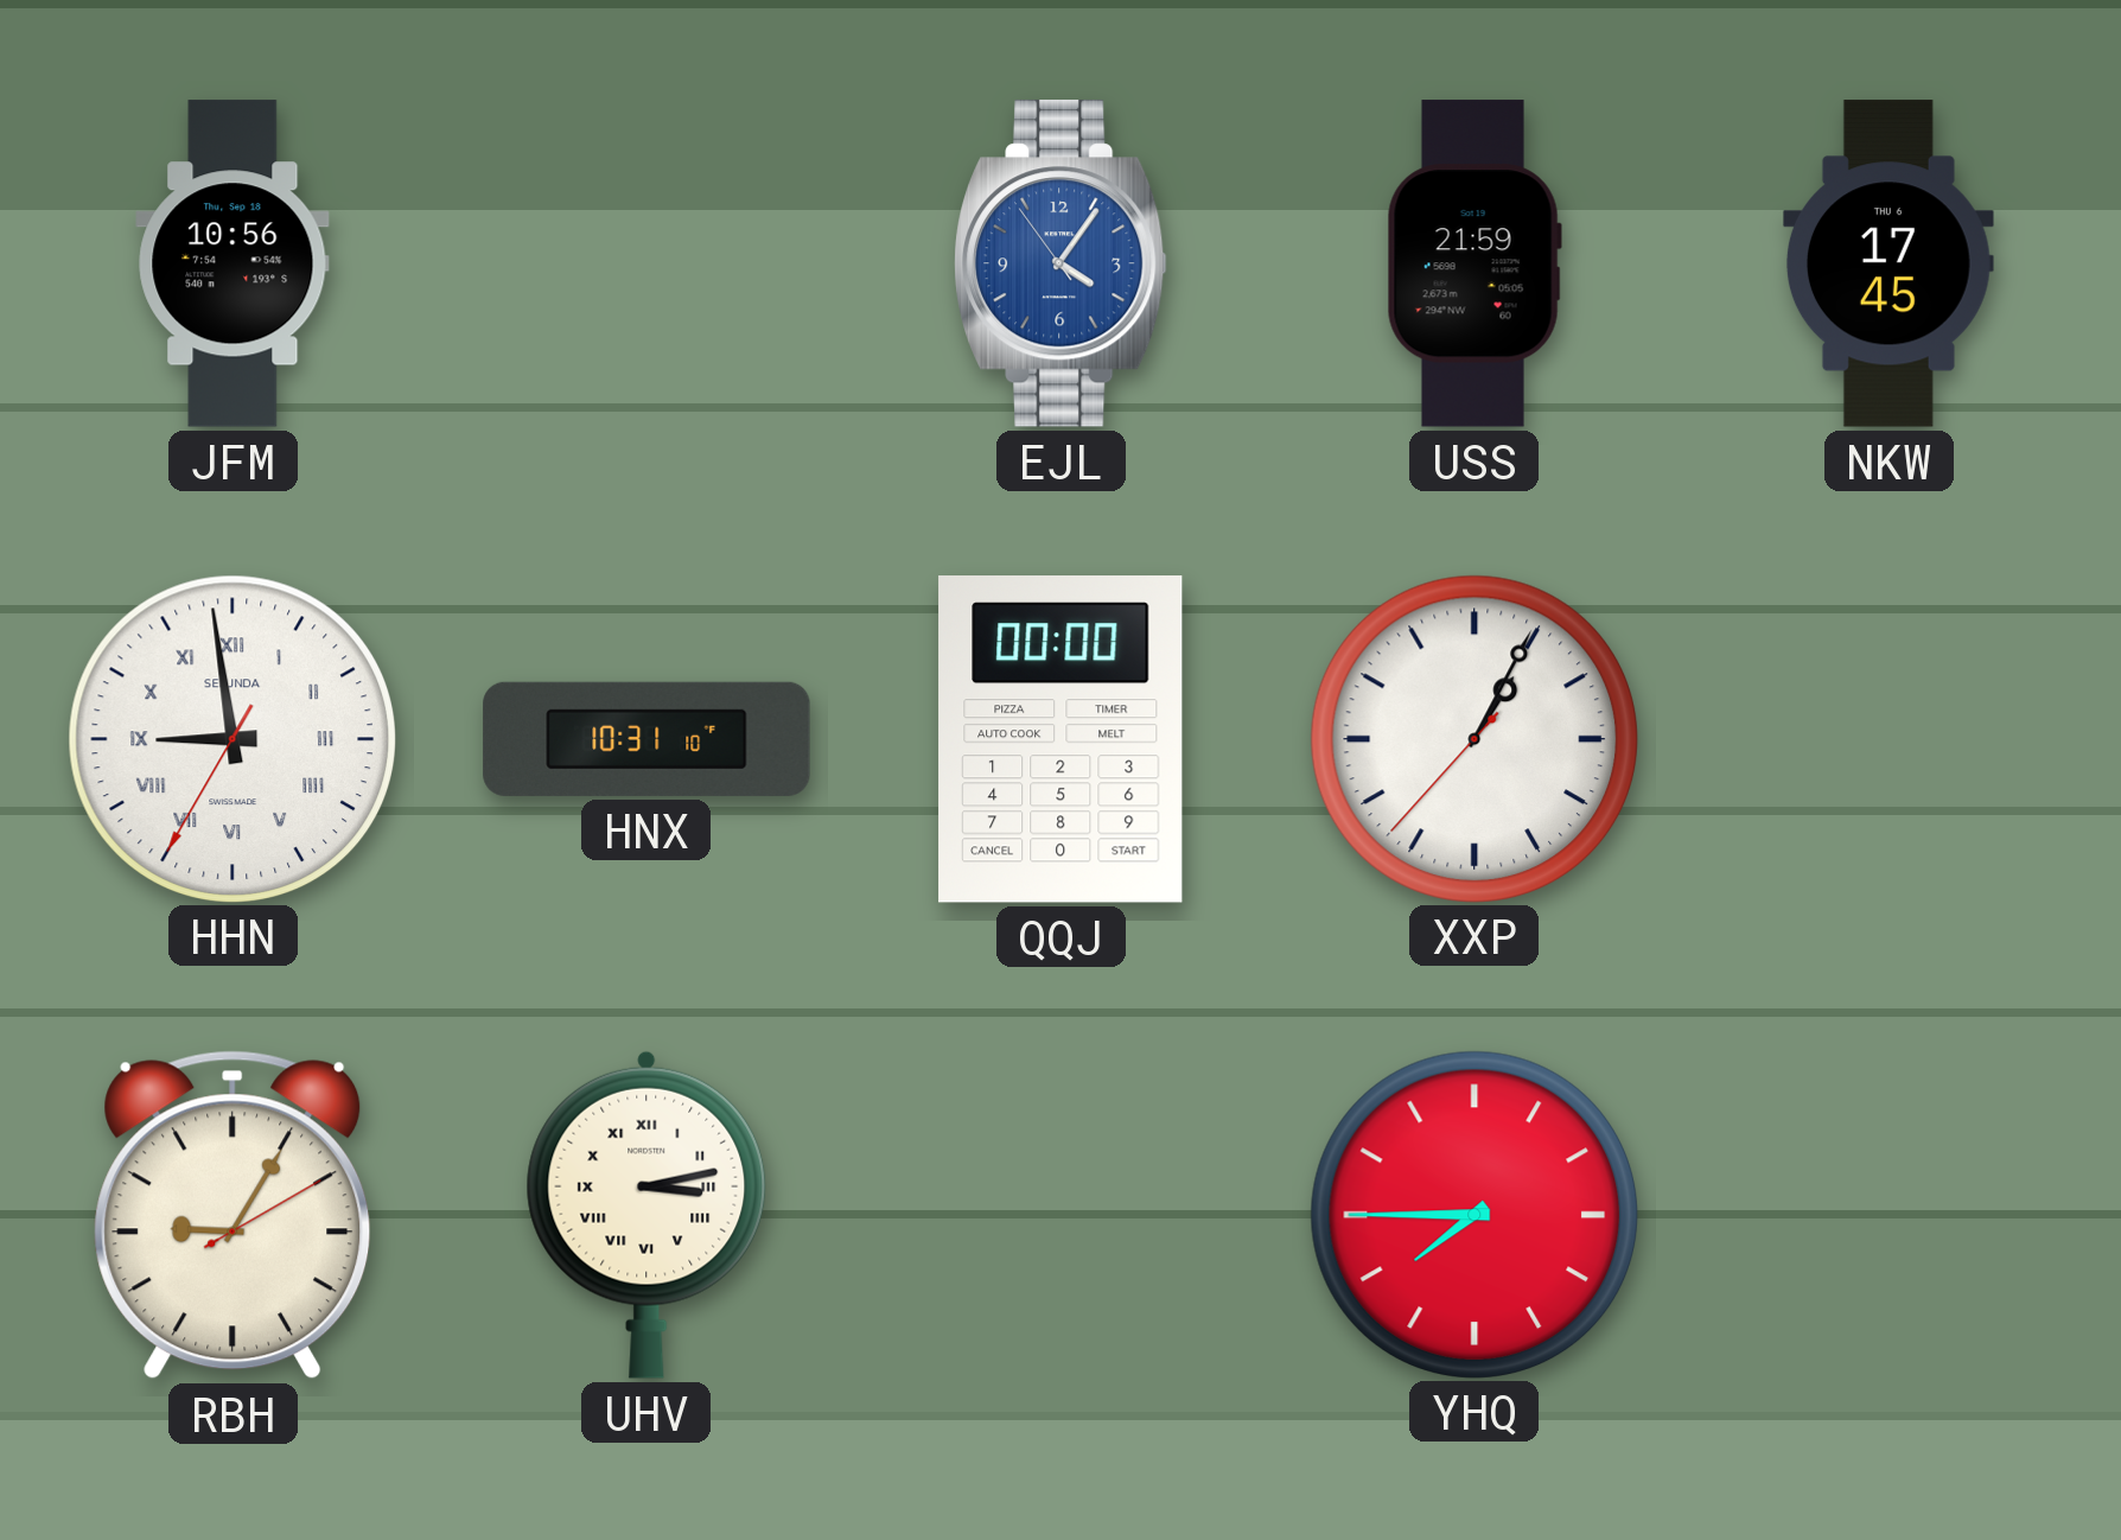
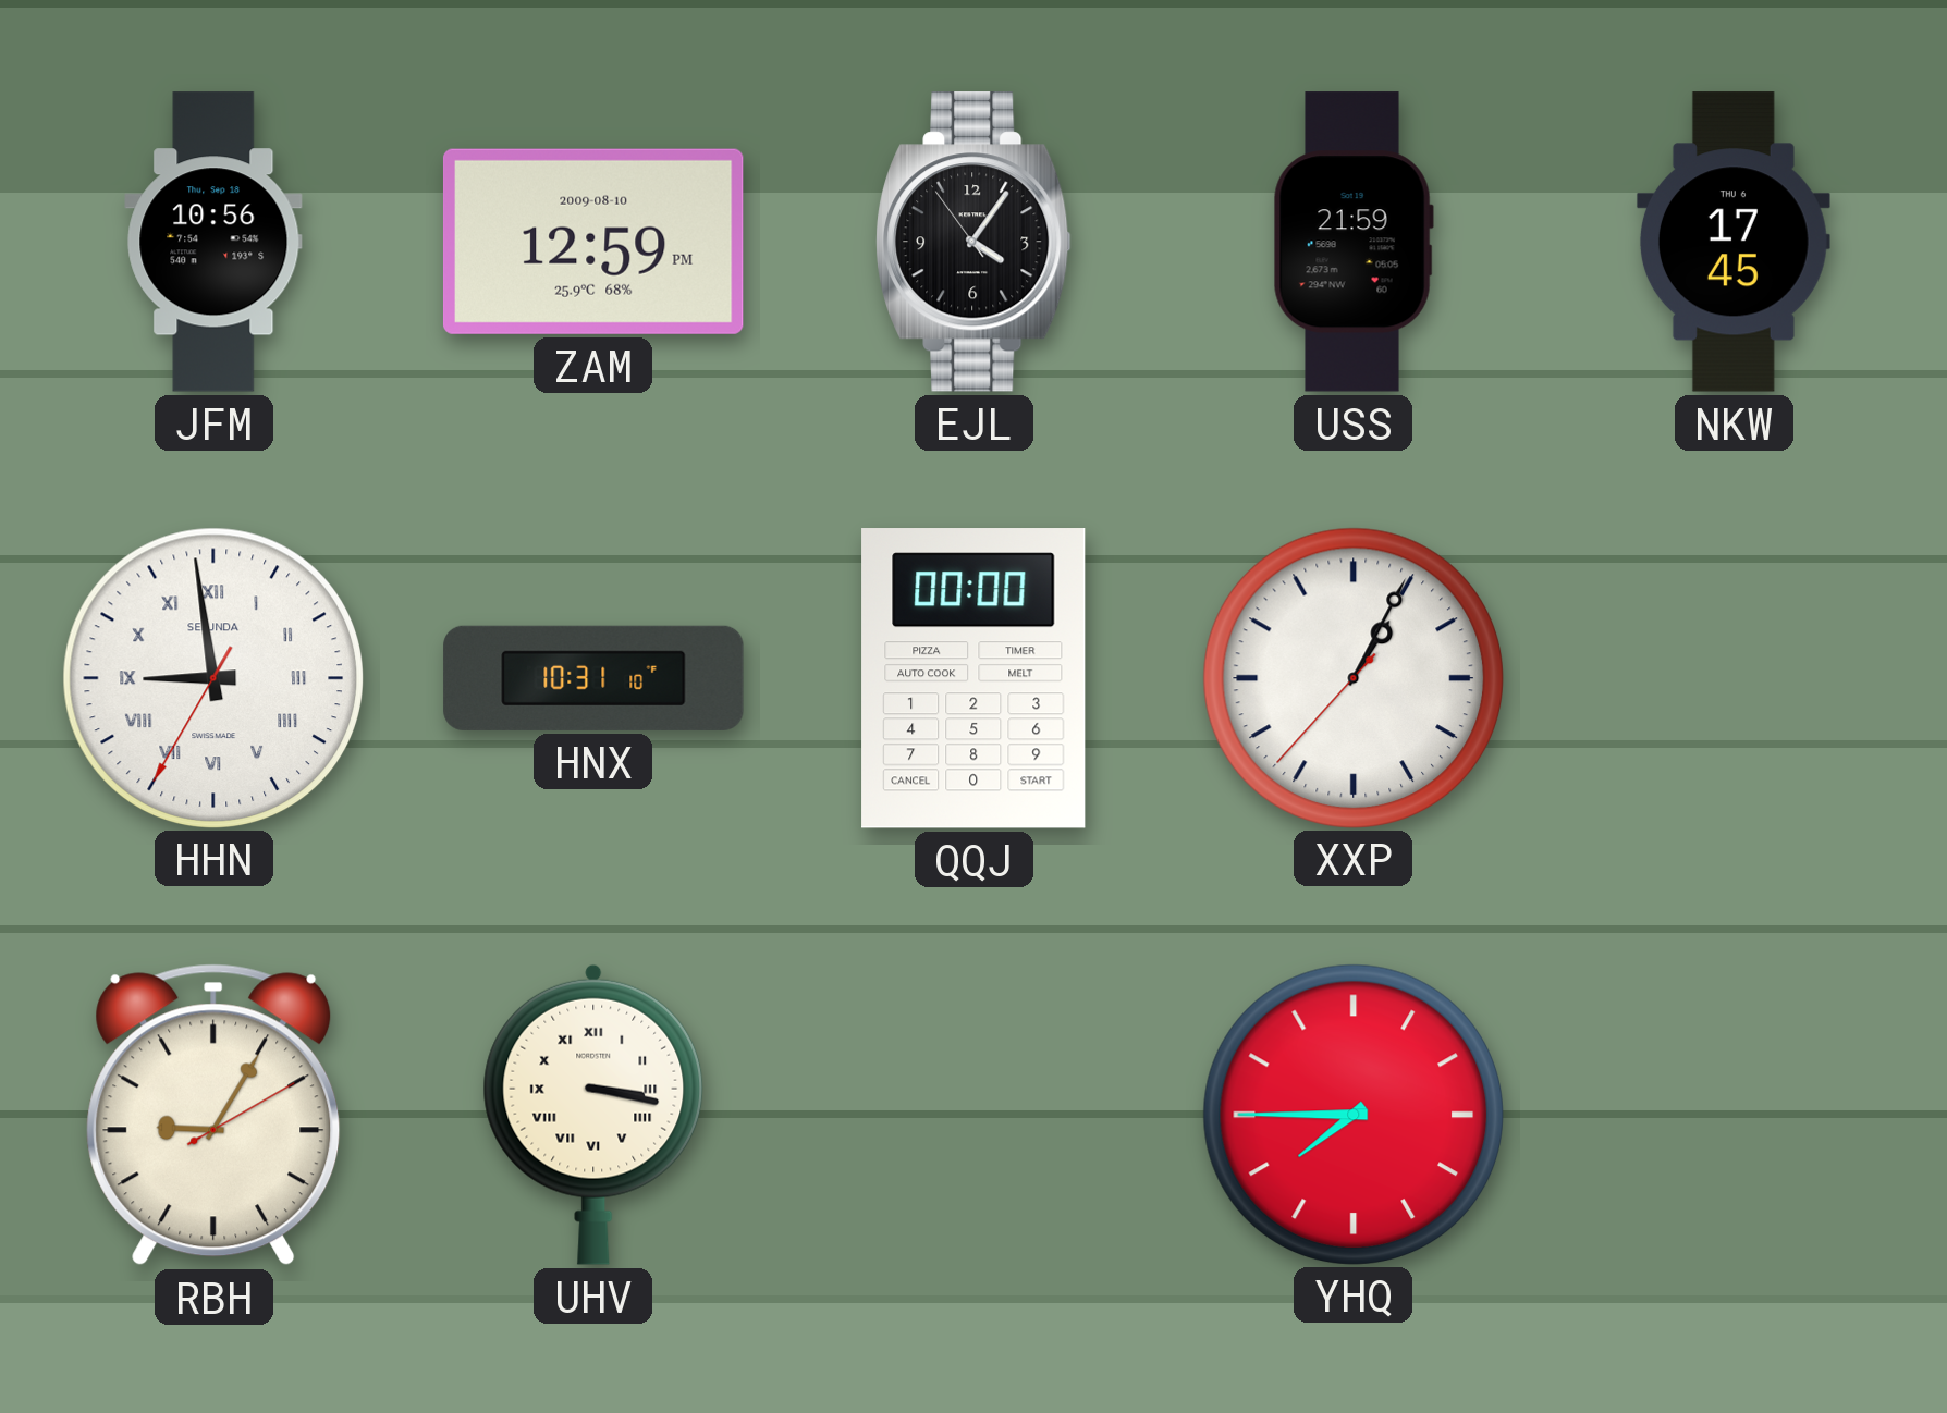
ZAM: none -> 12:59
EJL dial: blue -> black
UHV: 3:13 -> 3:17
